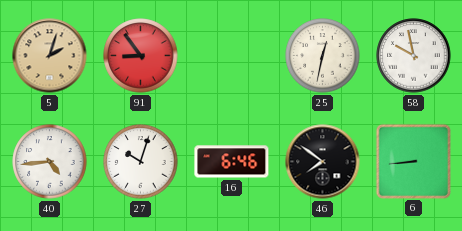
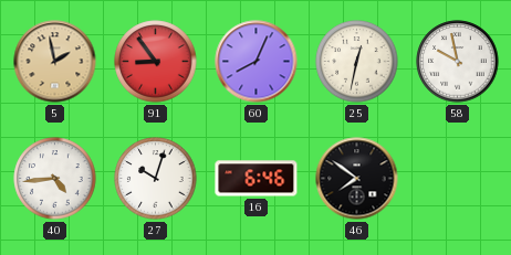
5: 2:03 -> 1:58
60: none -> 8:04
6: 8:44 -> none
